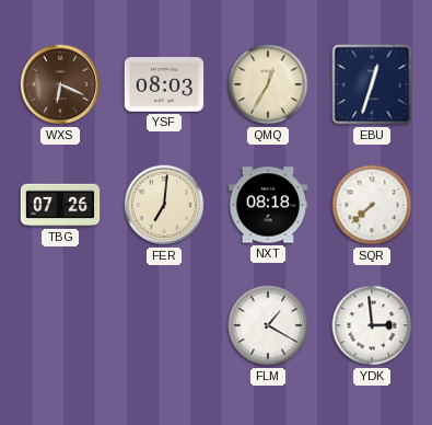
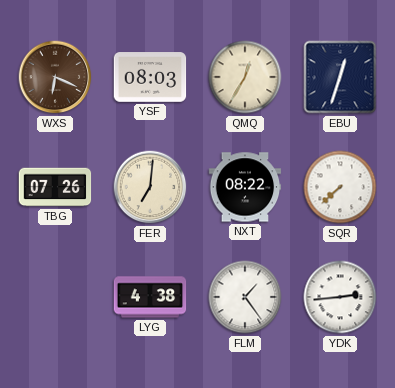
NXT: 08:18 -> 08:22
LYG: none -> 4:38
FLM: 1:20 -> 1:24
YDK: 2:59 -> 2:44
